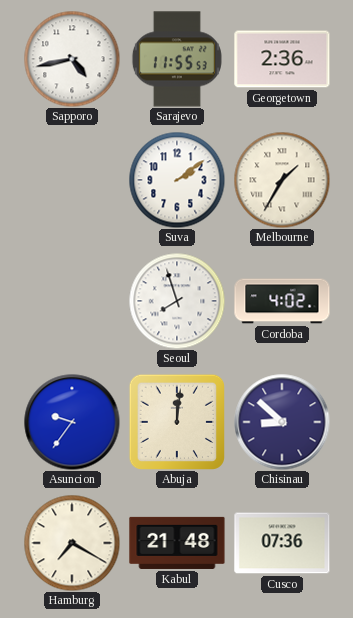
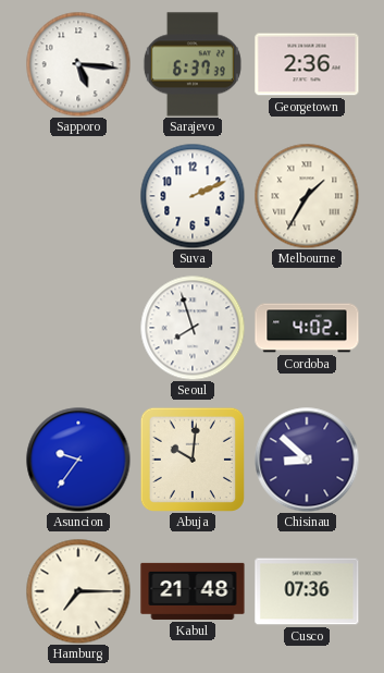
Sapporo: 4:43 -> 5:16
Sarajevo: 11:55 -> 6:37
Suva: 2:09 -> 2:11
Abuja: 12:01 -> 10:01
Hamburg: 7:20 -> 7:15
